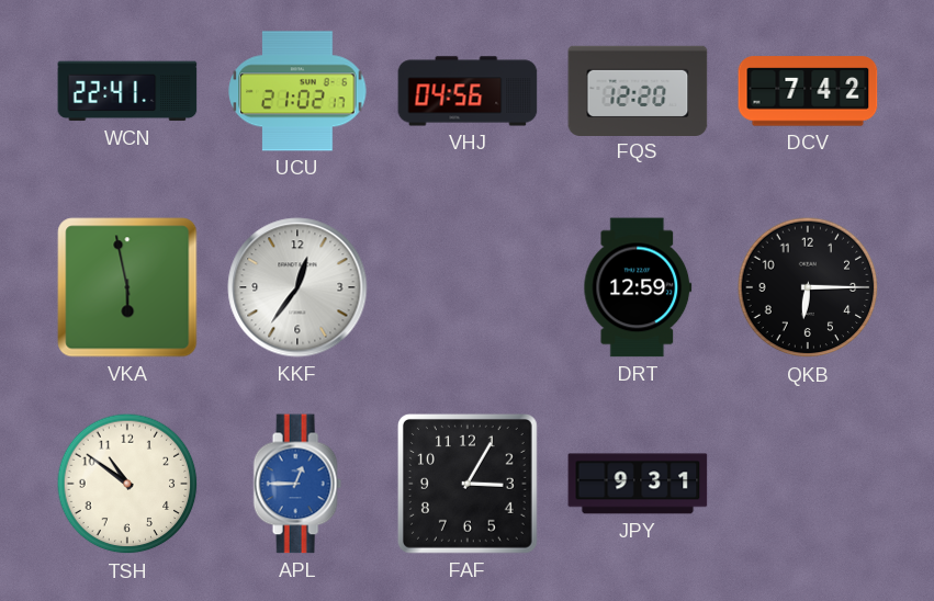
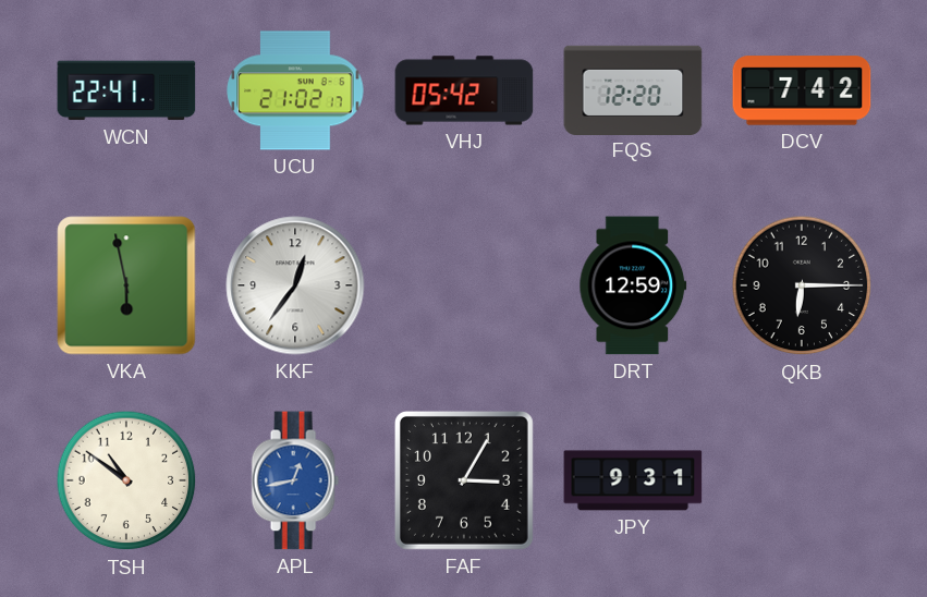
VHJ: 04:56 -> 05:42
APL: 12:45 -> 12:43
